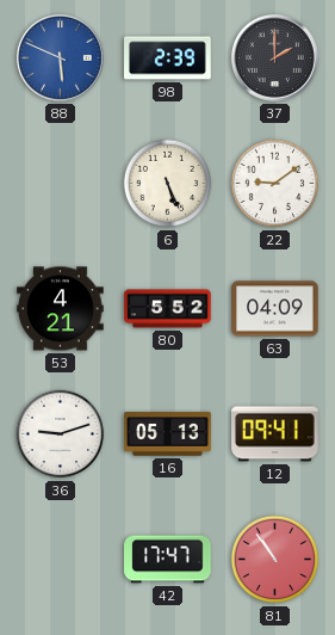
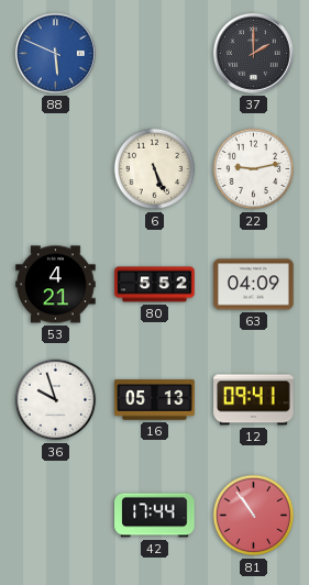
98: 2:39 -> none
22: 9:09 -> 9:13
36: 9:12 -> 9:57
42: 17:47 -> 17:44
